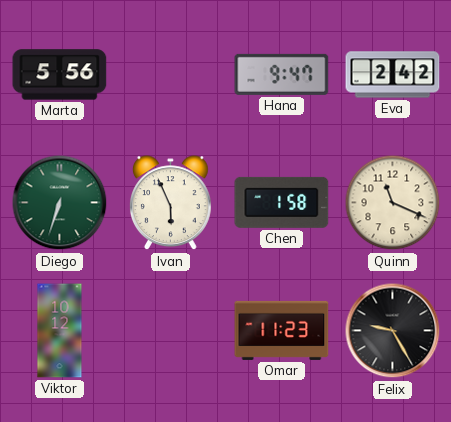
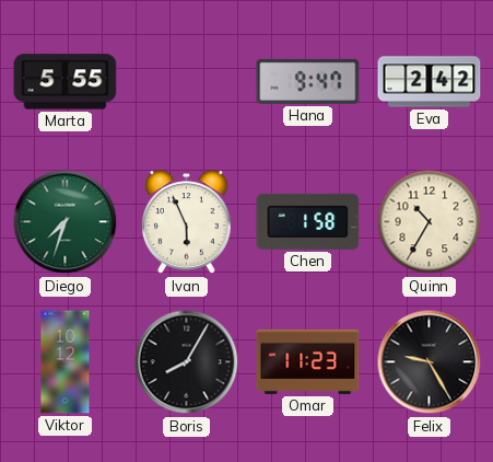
Marta: 5:56 -> 5:55
Diego: 6:33 -> 7:33
Quinn: 11:19 -> 10:35
Boris: none -> 8:05
